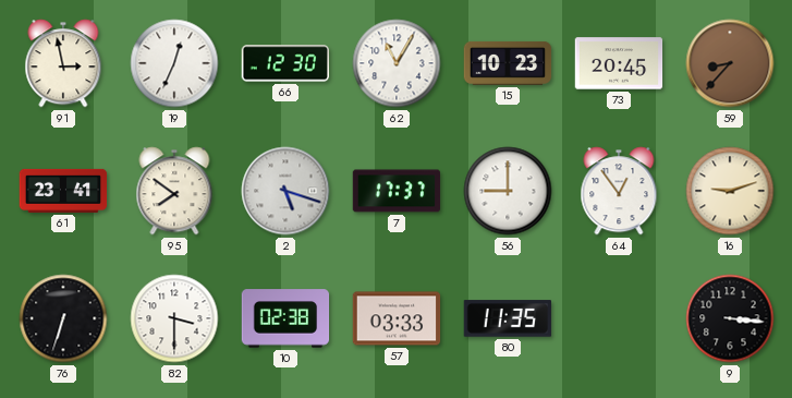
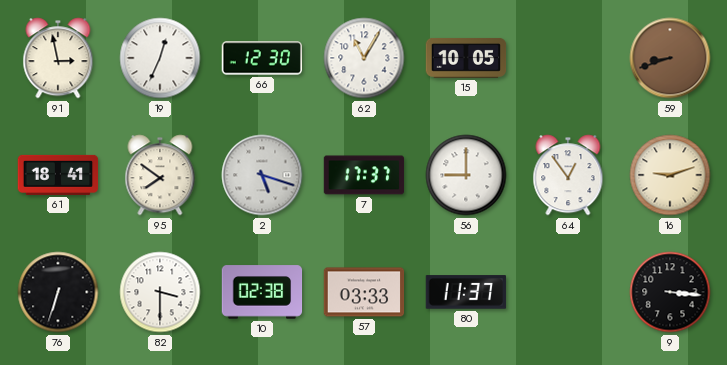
15: 10:23 -> 10:05
73: 20:45 -> none
59: 8:37 -> 8:42
61: 23:41 -> 18:41
80: 11:35 -> 11:37
